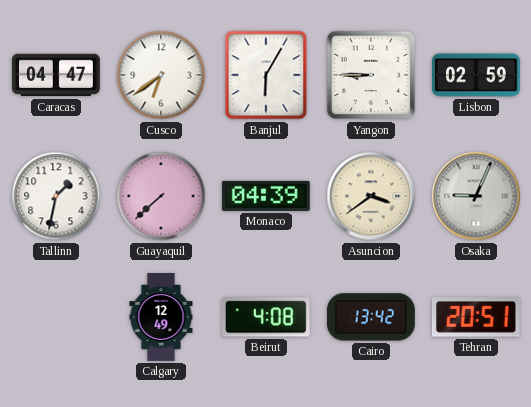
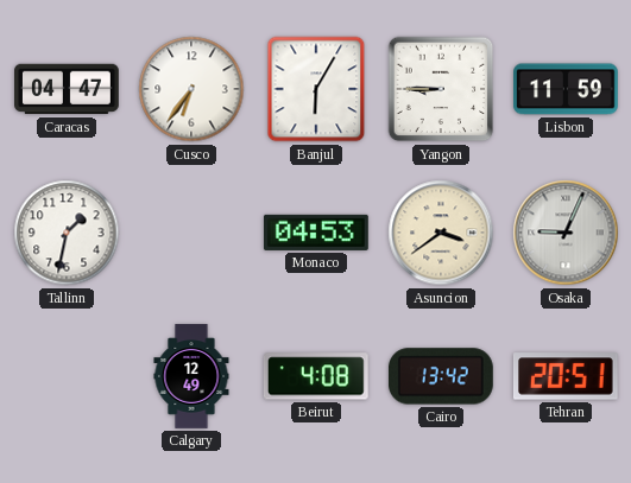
Cusco: 6:39 -> 6:36
Lisbon: 02:59 -> 11:59
Guayaquil: 7:38 -> none
Monaco: 04:39 -> 04:53
